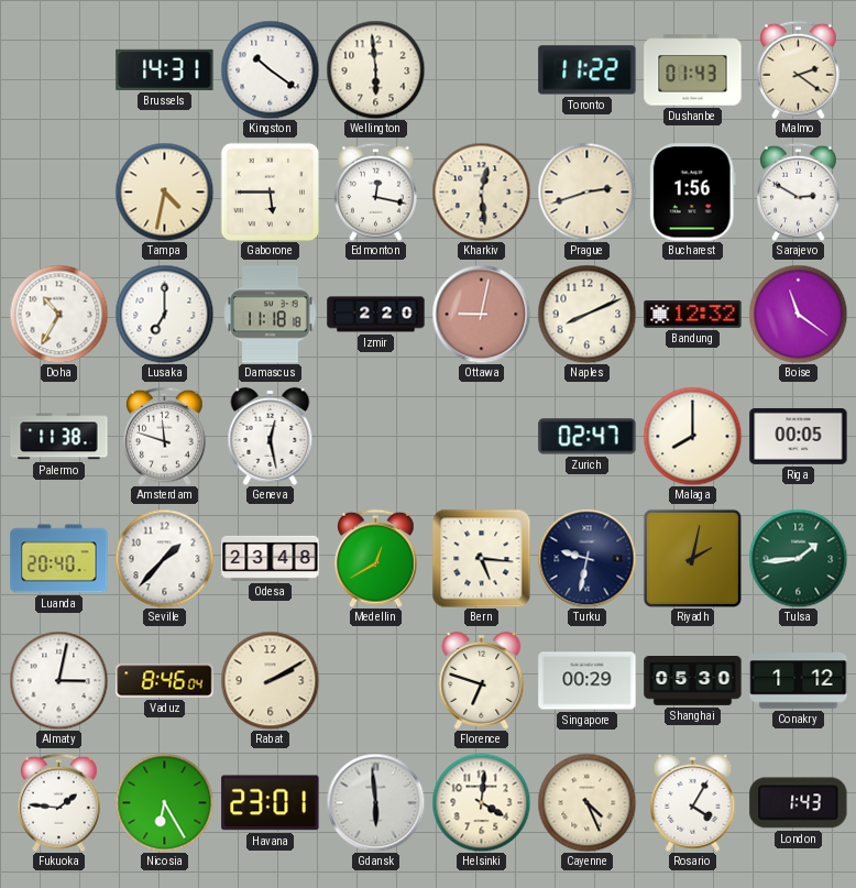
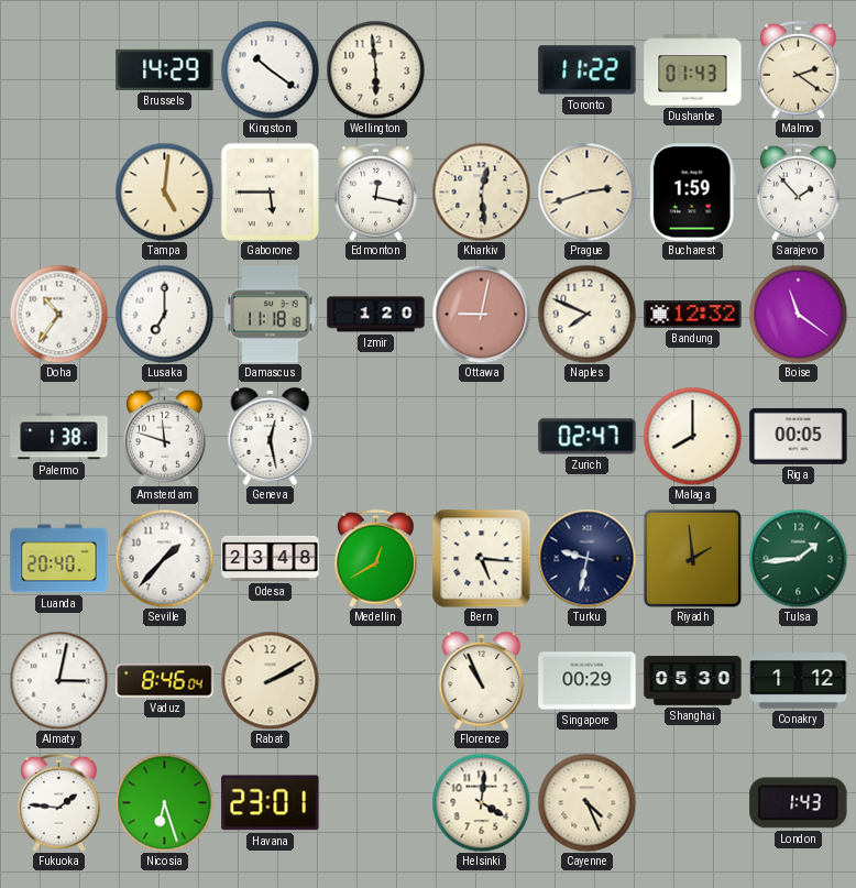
Brussels: 14:31 -> 14:29
Tampa: 4:32 -> 5:01
Bucharest: 1:56 -> 1:59
Sarajevo: 2:50 -> 1:53
Doha: 10:35 -> 10:36
Izmir: 2:20 -> 1:20
Naples: 8:11 -> 7:49
Palermo: 11:38 -> 1:38
Riyadh: 2:02 -> 1:59
Florence: 6:48 -> 10:56
Nicosia: 6:25 -> 6:27
Gdansk: 5:59 -> none
Rosario: 4:05 -> none
